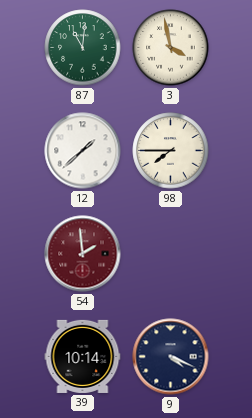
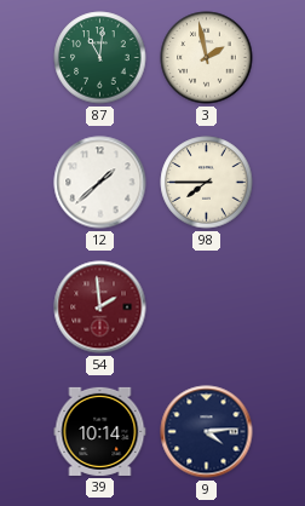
3: 3:58 -> 1:58
9: 4:19 -> 4:14
